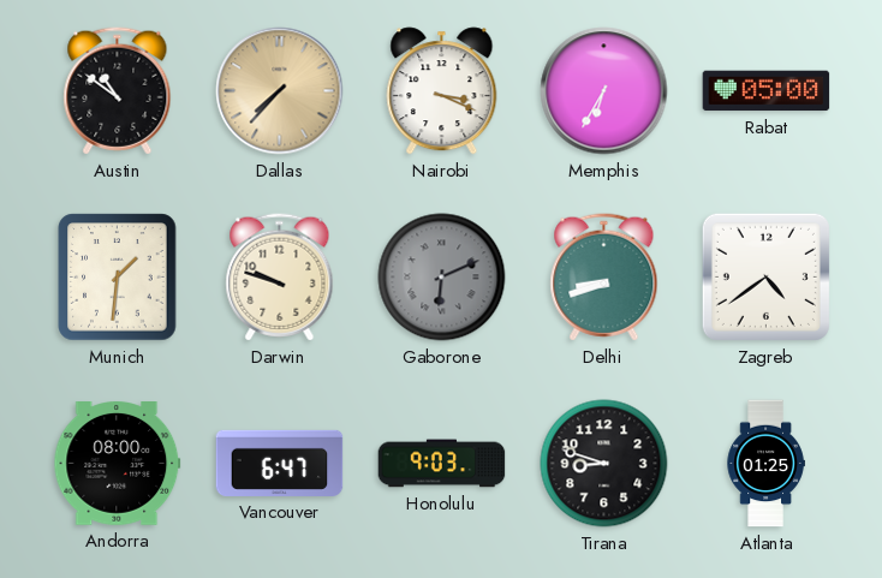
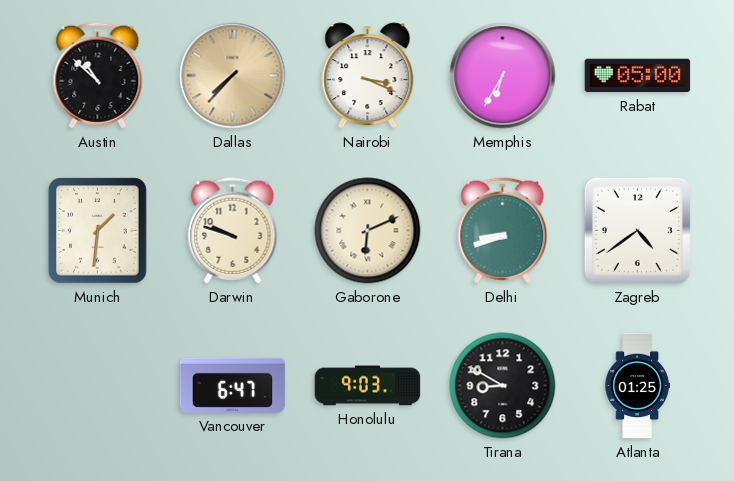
Austin: 10:51 -> 10:52
Gaborone dial: grey -> cream
Andorra: 08:00 -> none
Tirana: 8:48 -> 8:50
